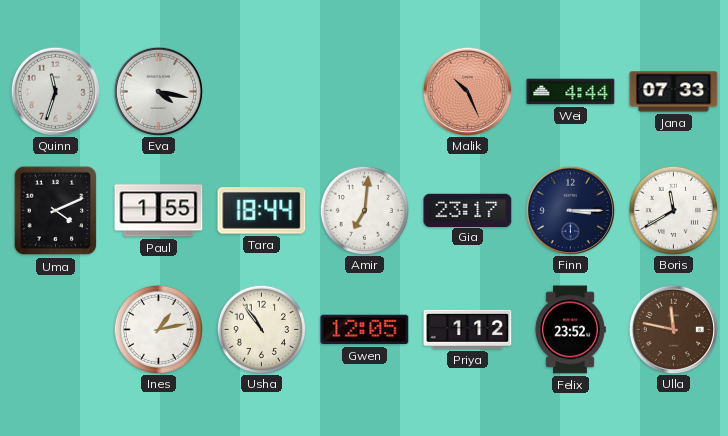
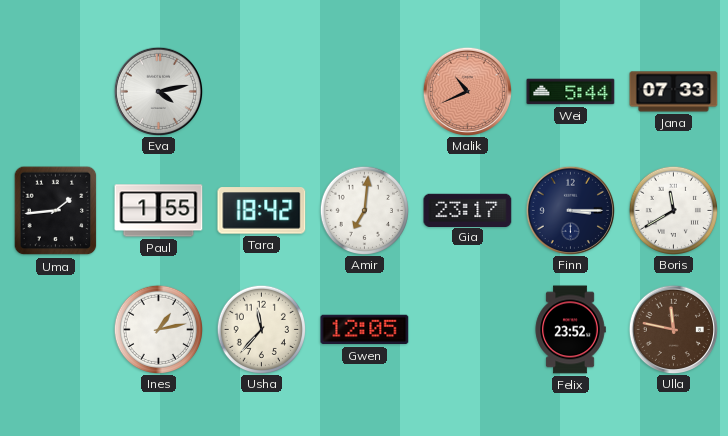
Quinn: 11:33 -> none
Eva: 4:17 -> 4:13
Malik: 10:26 -> 10:41
Wei: 4:44 -> 5:44
Uma: 4:11 -> 1:44
Tara: 18:44 -> 18:42
Usha: 10:54 -> 11:37
Priya: 1:12 -> none
